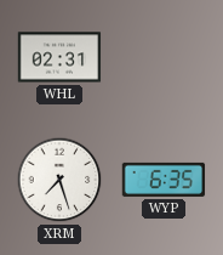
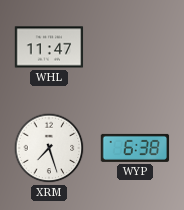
WHL: 02:31 -> 11:47
WYP: 6:35 -> 6:38
